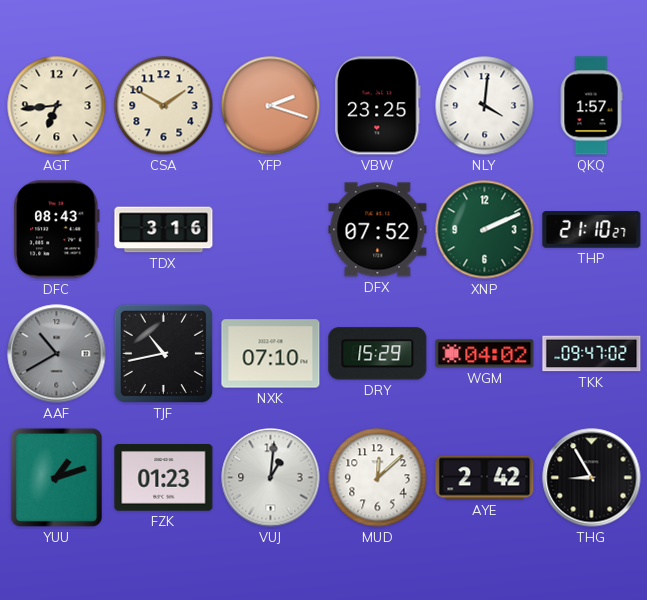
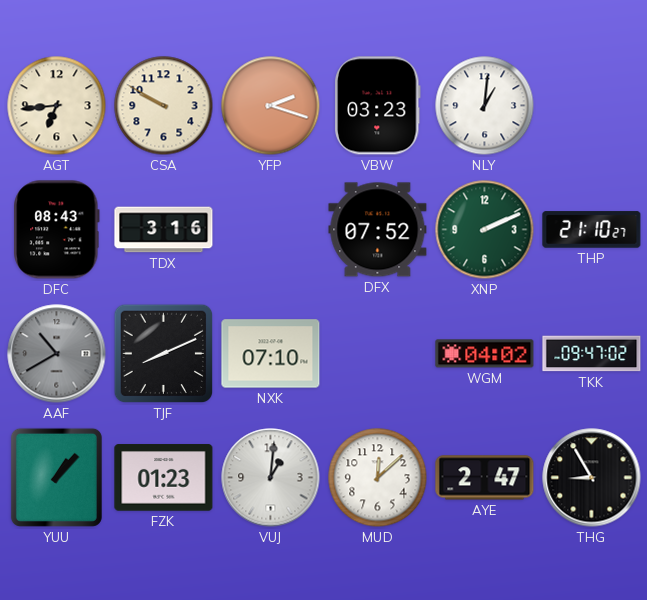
CSA: 1:50 -> 9:50
VBW: 23:25 -> 03:23
NLY: 4:01 -> 1:01
QKQ: 1:57 -> none
TJF: 10:43 -> 8:11
DRY: 15:29 -> none
YUU: 1:12 -> 1:07
AYE: 2:42 -> 2:47
